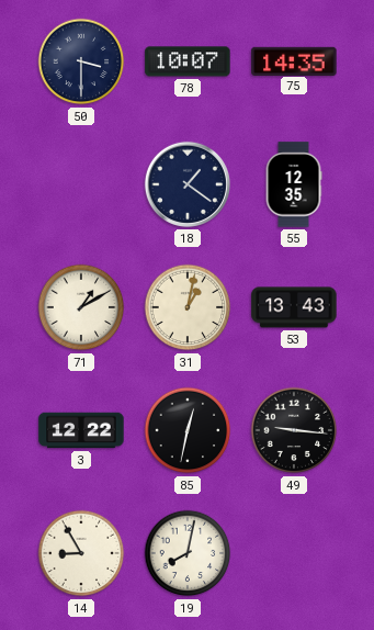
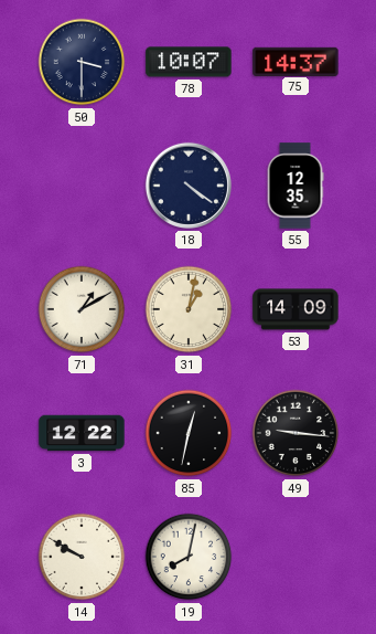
75: 14:35 -> 14:37
18: 1:21 -> 4:21
53: 13:43 -> 14:09
14: 8:55 -> 9:50
